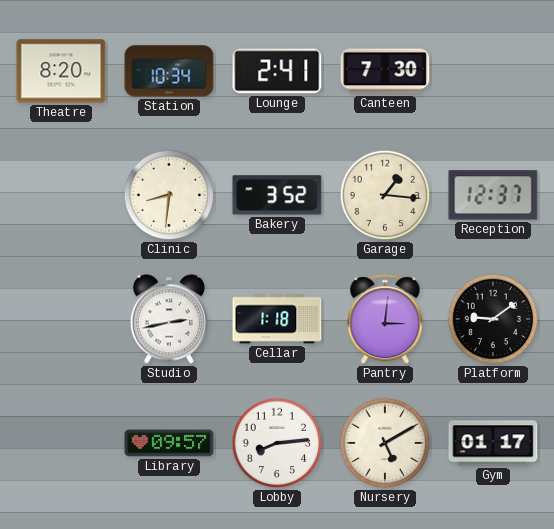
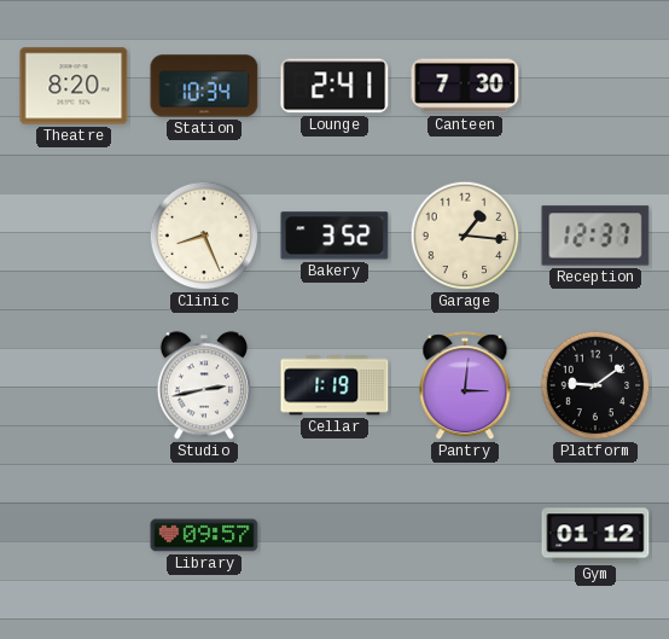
Clinic: 8:31 -> 8:26
Cellar: 1:18 -> 1:19
Lobby: 8:14 -> none
Nursery: 5:10 -> none
Gym: 01:17 -> 01:12
